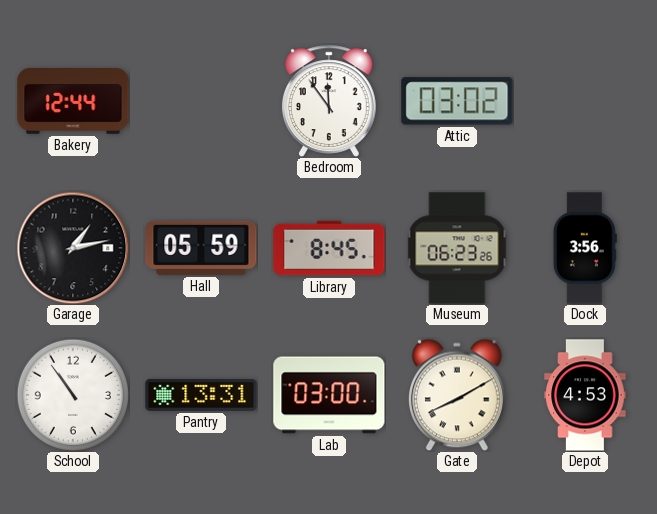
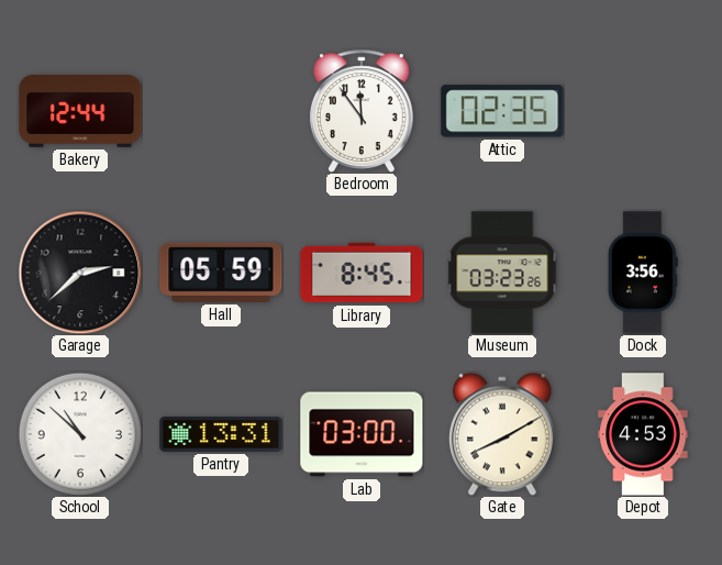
Attic: 03:02 -> 02:35
Garage: 1:13 -> 2:38
Museum: 06:23 -> 03:23
School: 10:54 -> 10:52
